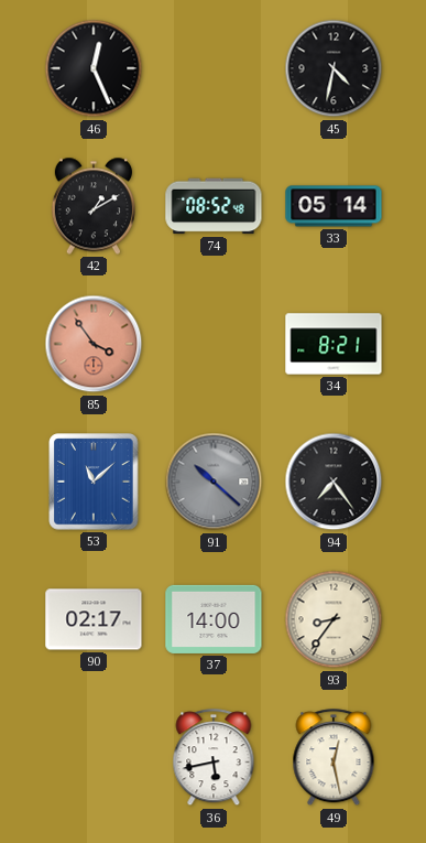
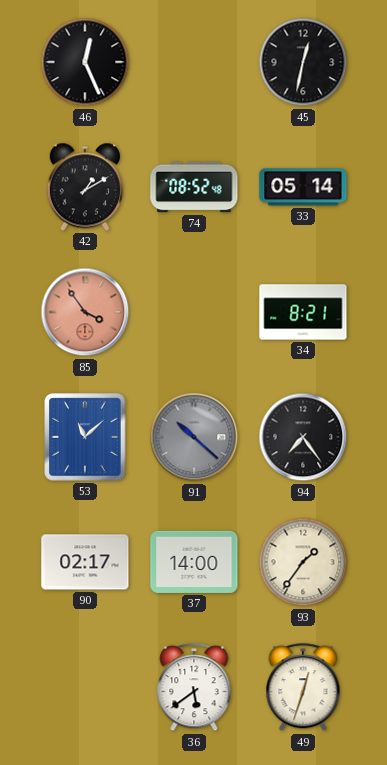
45: 4:32 -> 12:32
93: 8:36 -> 1:36
36: 5:43 -> 5:39
49: 12:28 -> 12:33
